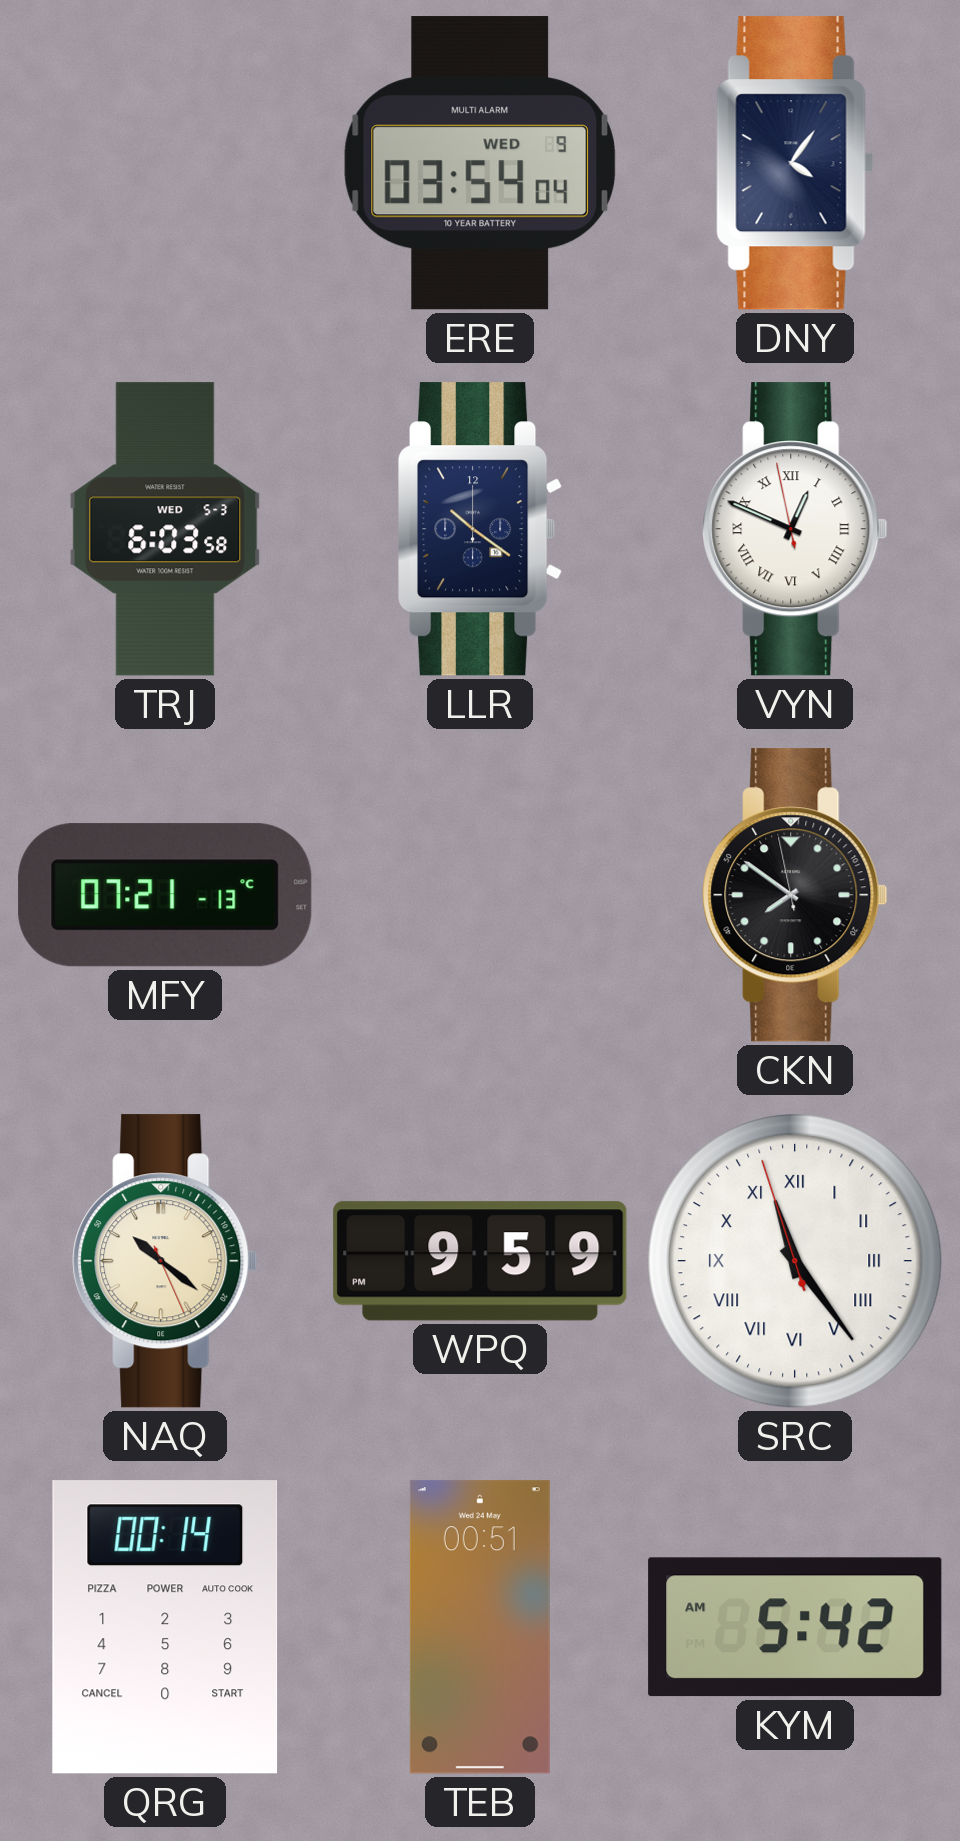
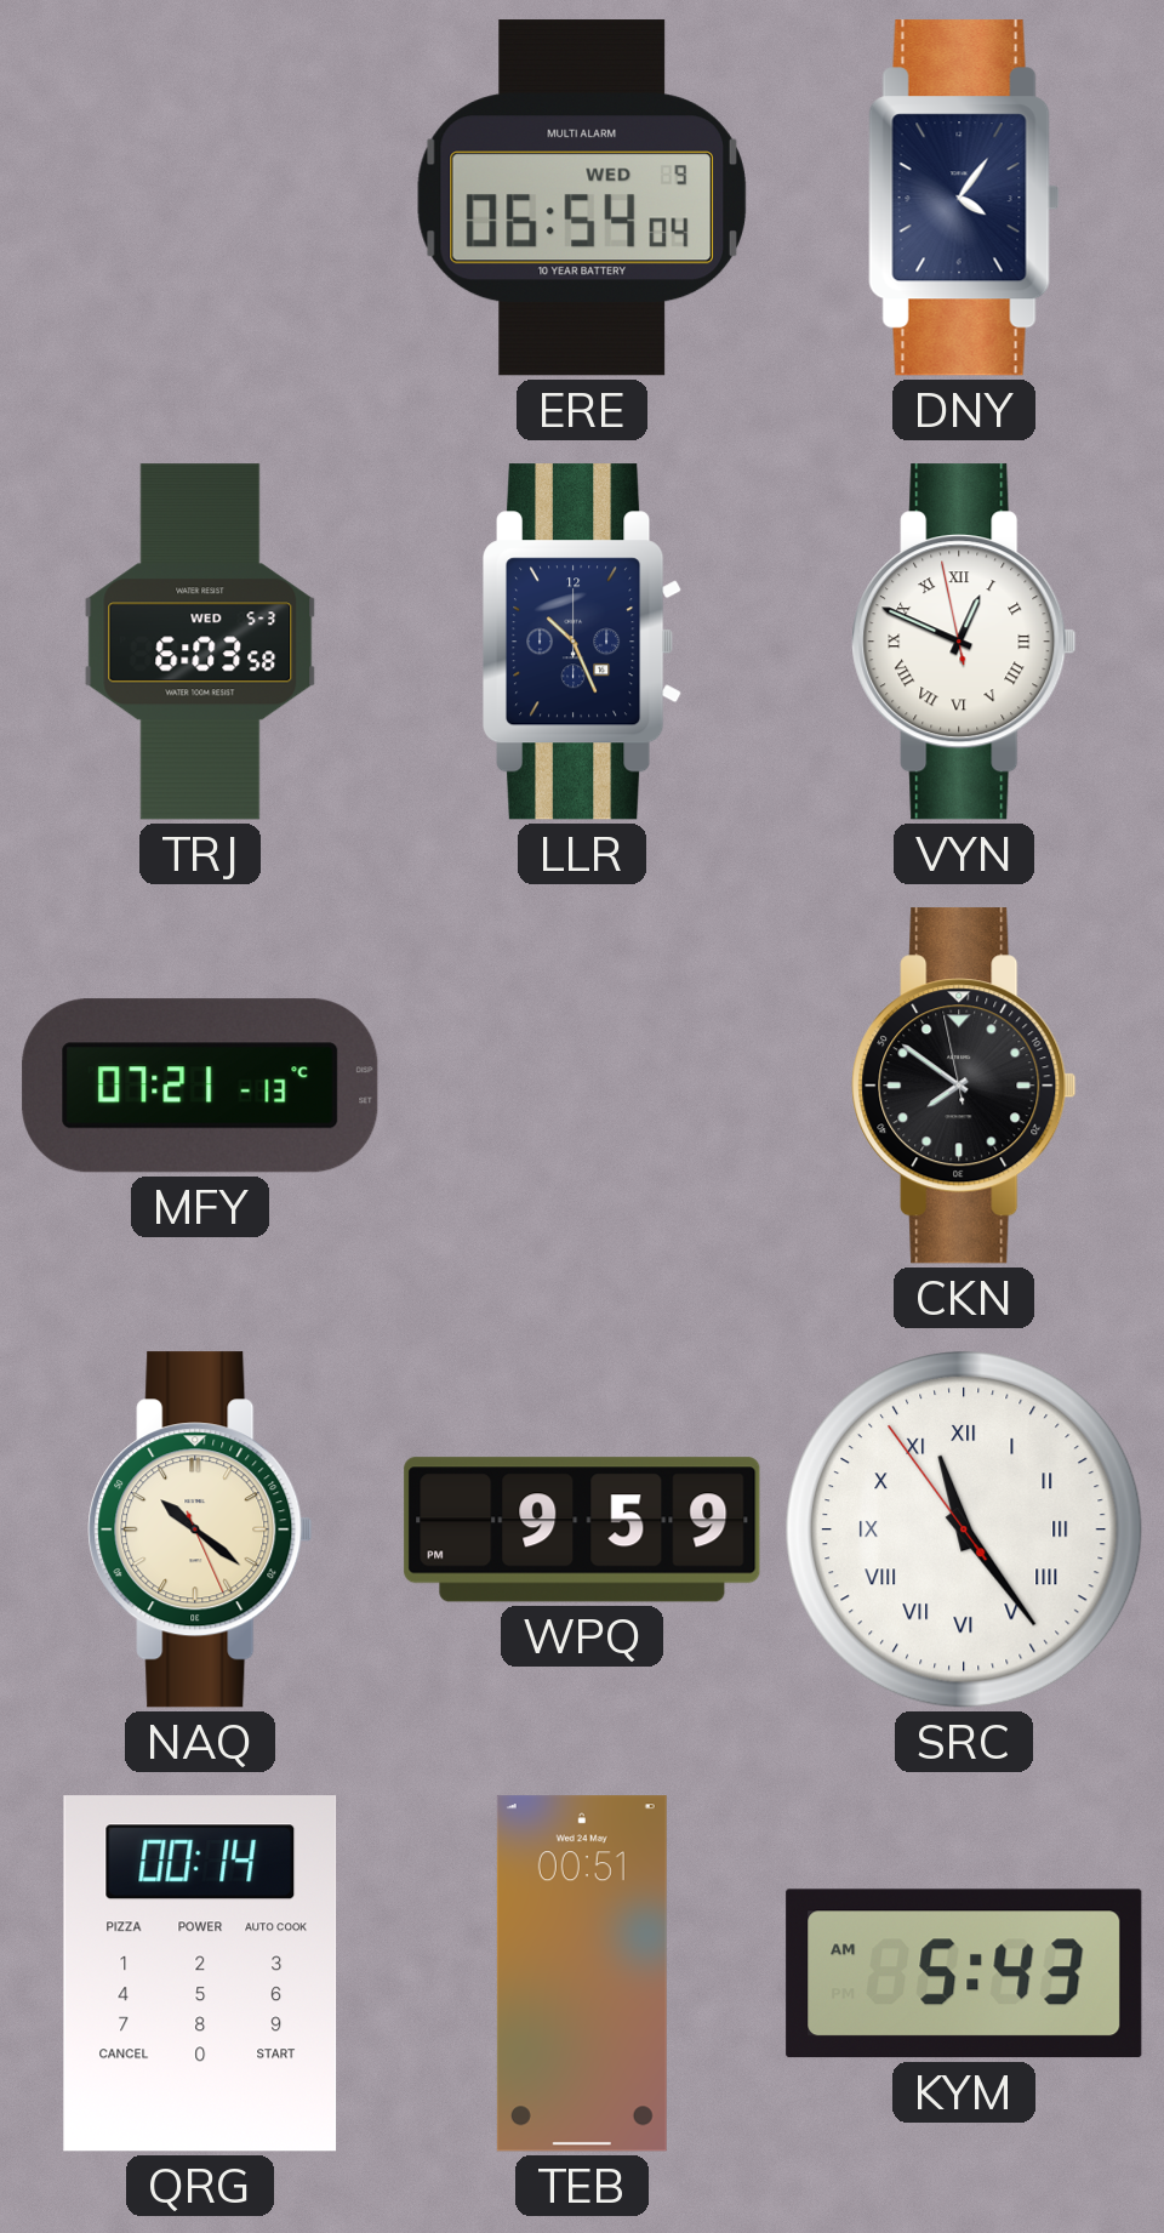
ERE: 03:54 -> 06:54
LLR: 10:21 -> 10:26
SRC: 11:23:57 -> 11:23:54
KYM: 5:42 -> 5:43
